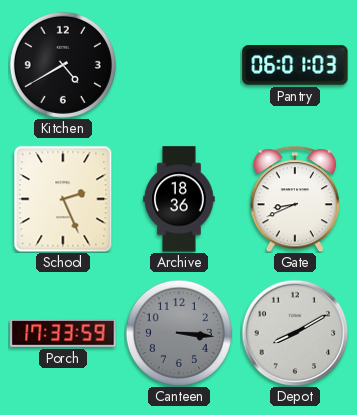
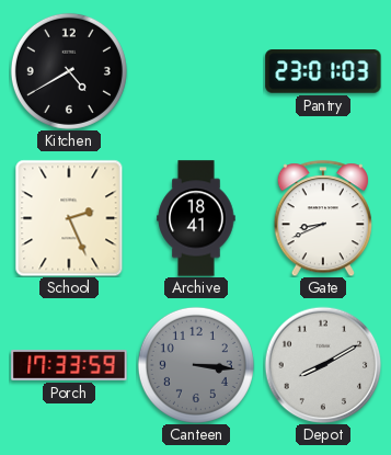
Pantry: 06:01 -> 23:01
Archive: 18:36 -> 18:41
